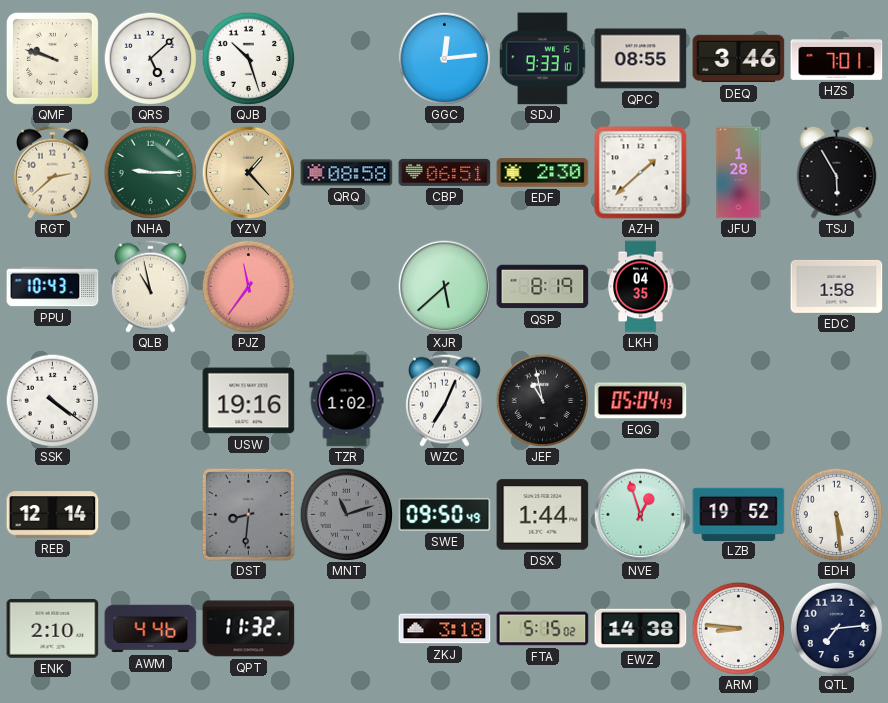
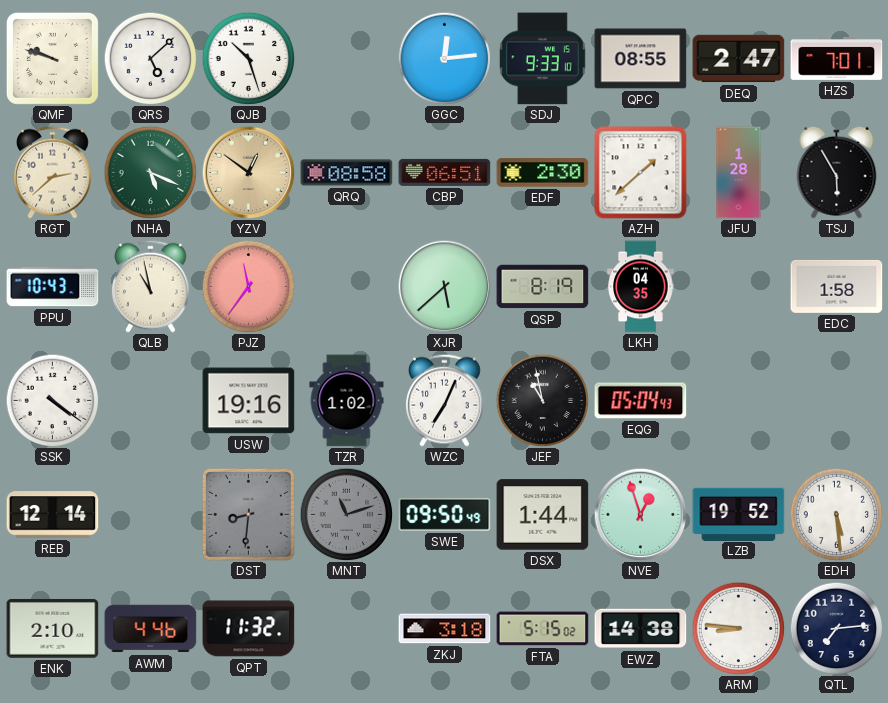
DEQ: 3:46 -> 2:47
NHA: 9:15 -> 5:19
YZV: 1:23 -> 12:51
